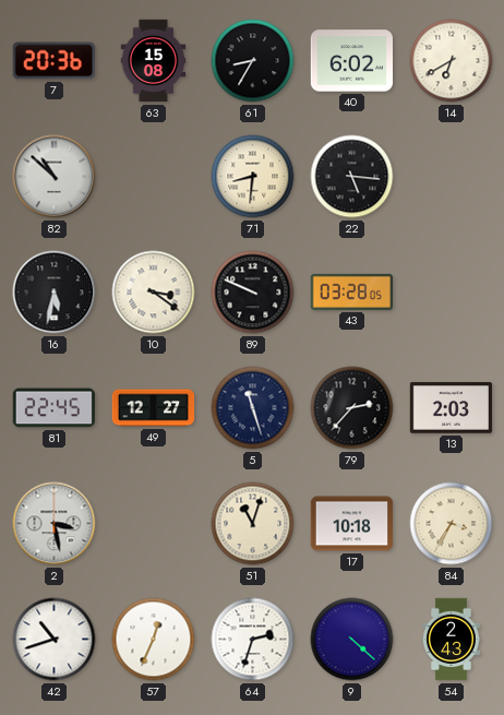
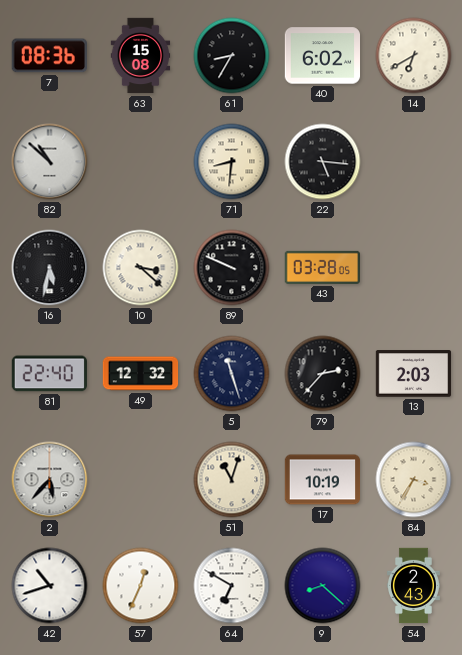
7: 20:36 -> 08:36
10: 3:21 -> 3:22
81: 22:45 -> 22:40
49: 12:27 -> 12:32
2: 3:28 -> 5:37
17: 10:18 -> 10:19
64: 2:33 -> 6:50
9: 4:22 -> 8:22
